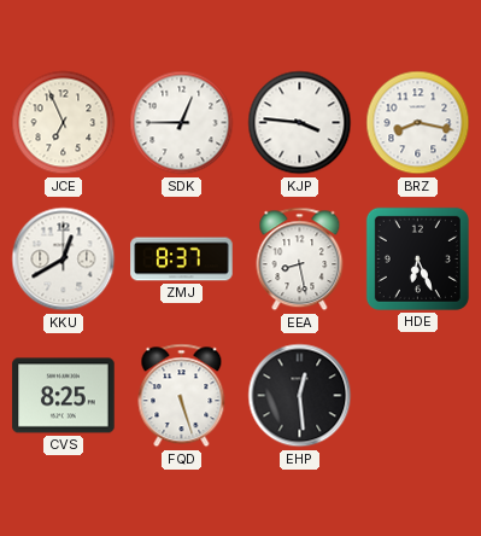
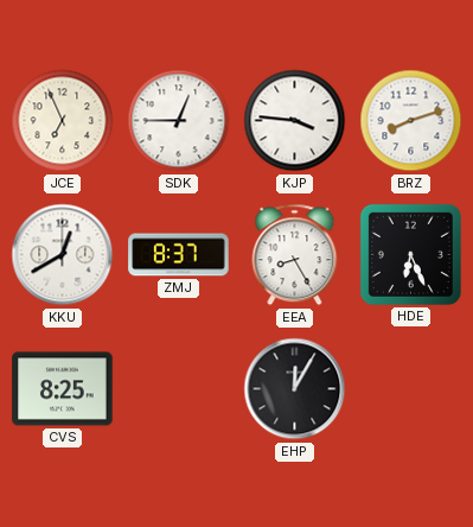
BRZ: 8:17 -> 8:12
EEA: 8:28 -> 8:25
FQD: 5:27 -> none
EHP: 12:29 -> 12:05
